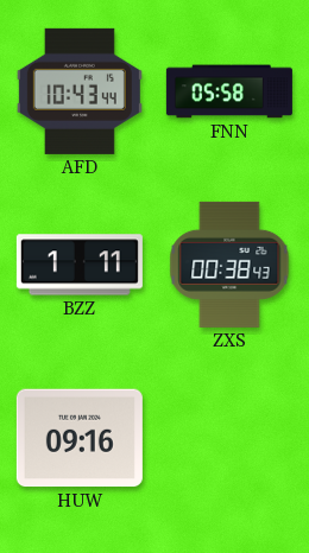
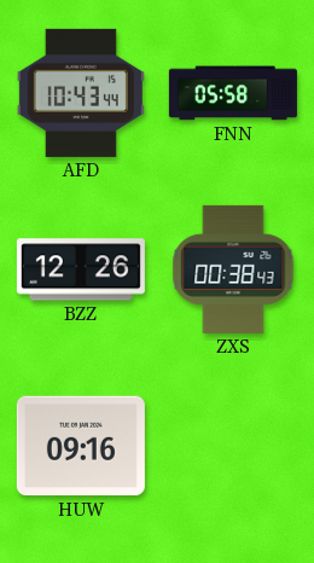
BZZ: 1:11 -> 12:26
